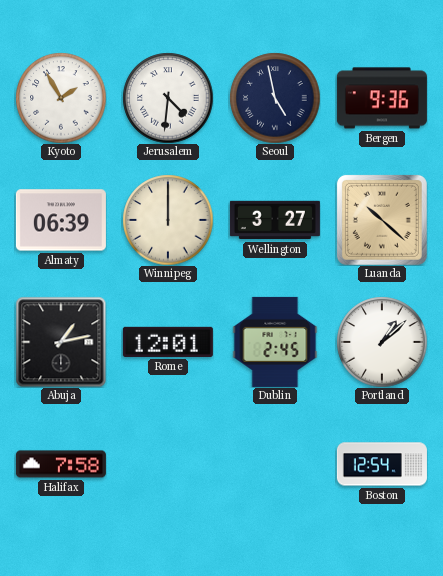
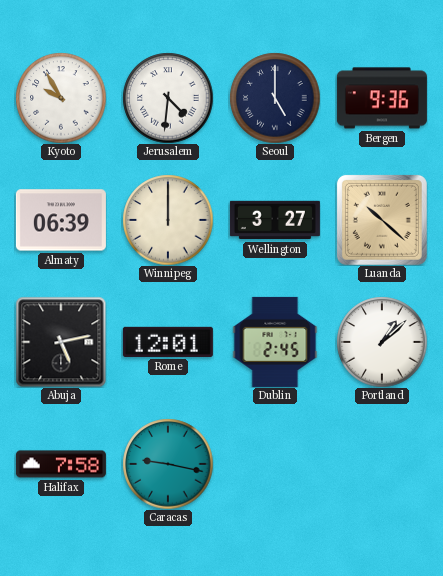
Kyoto: 1:55 -> 9:55
Seoul: 4:58 -> 5:00
Abuja: 1:13 -> 5:13
Caracas: none -> 9:17
Boston: 12:54 -> none
